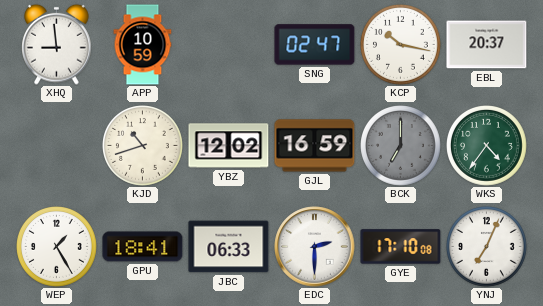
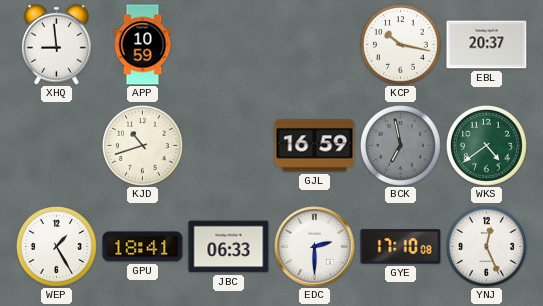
SNG: 02:47 -> none
YBZ: 12:02 -> none
BCK: 7:00 -> 6:58
WKS: 4:36 -> 4:39
YNJ: 7:04 -> 12:26
